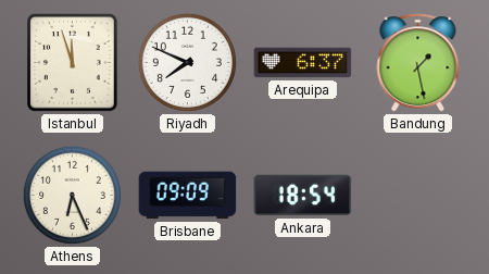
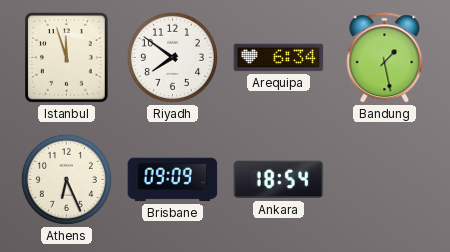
Riyadh: 7:49 -> 7:51
Arequipa: 6:37 -> 6:34
